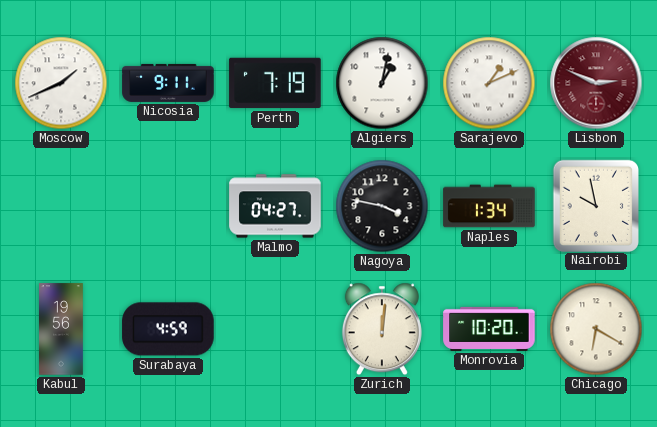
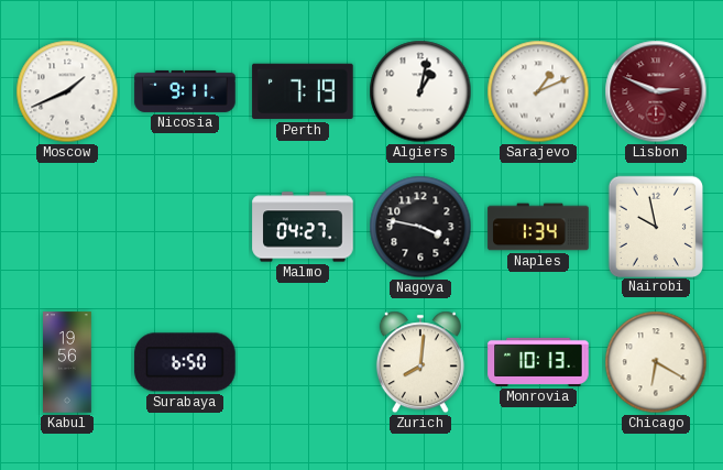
Surabaya: 4:59 -> 6:50
Zurich: 12:01 -> 8:01
Monrovia: 10:20 -> 10:13
